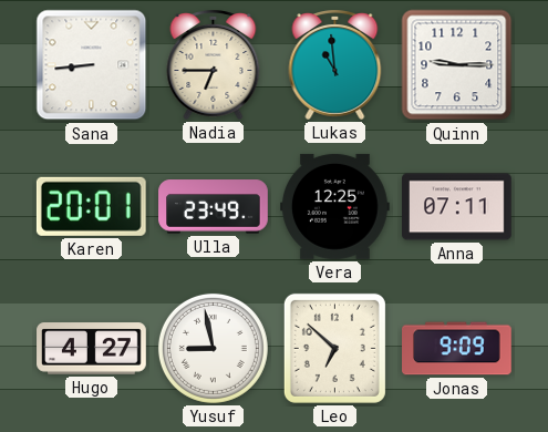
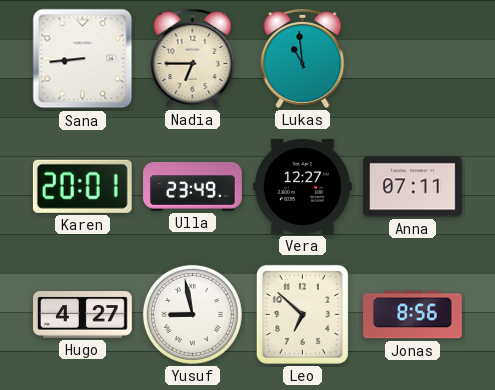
Quinn: 9:15 -> none
Vera: 12:25 -> 12:27
Jonas: 9:09 -> 8:56
